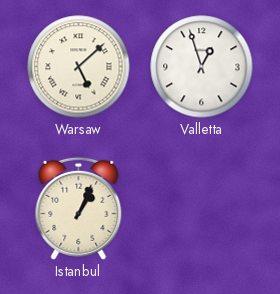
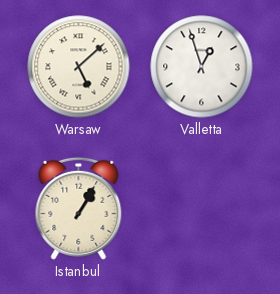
Istanbul: 1:04 -> 1:05
